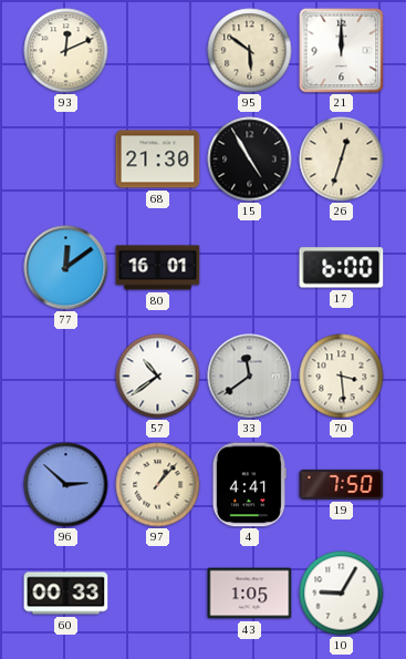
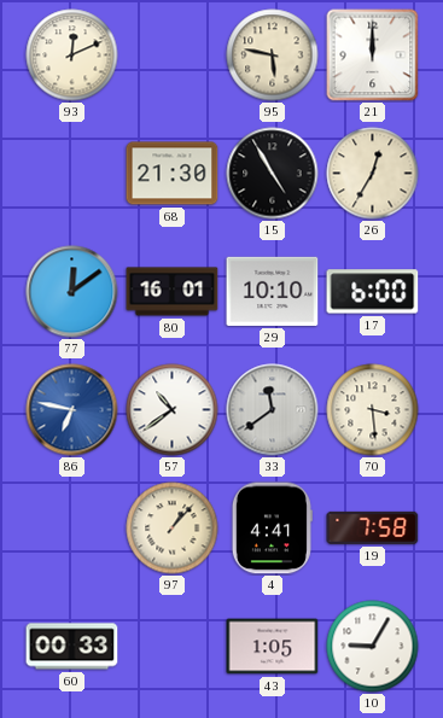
95: 5:51 -> 5:47
26: 12:33 -> 12:35
29: none -> 10:10
86: none -> 6:47
96: 2:52 -> none
19: 7:50 -> 7:58
